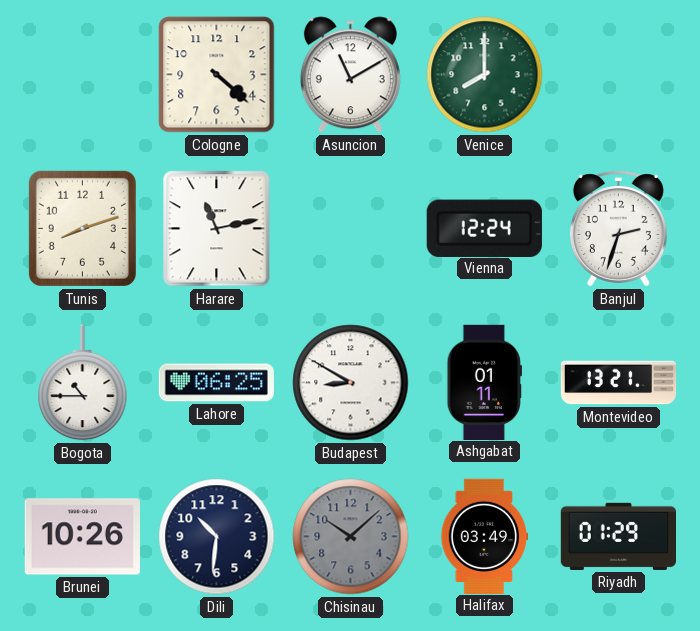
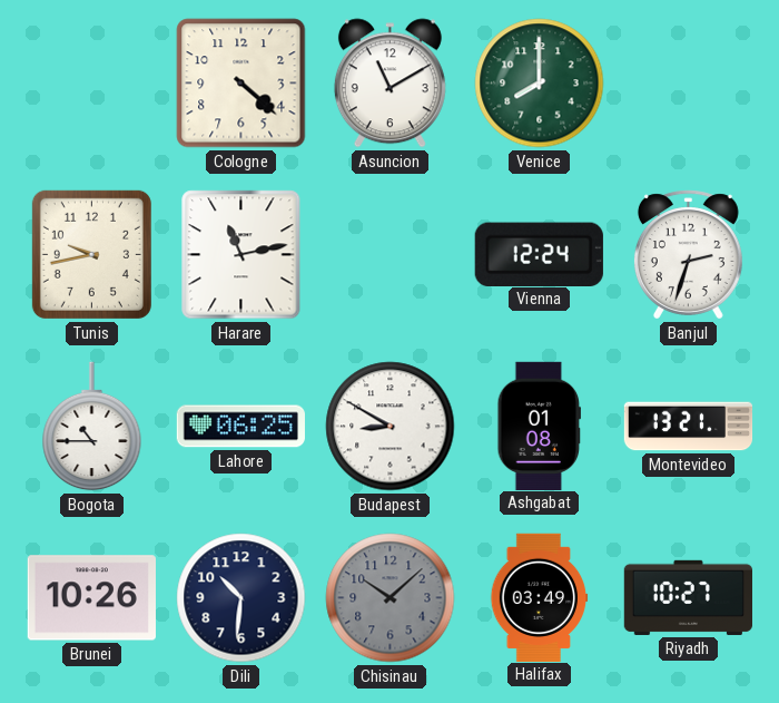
Tunis: 8:12 -> 9:43
Ashgabat: 01:11 -> 01:08
Riyadh: 01:29 -> 10:27
